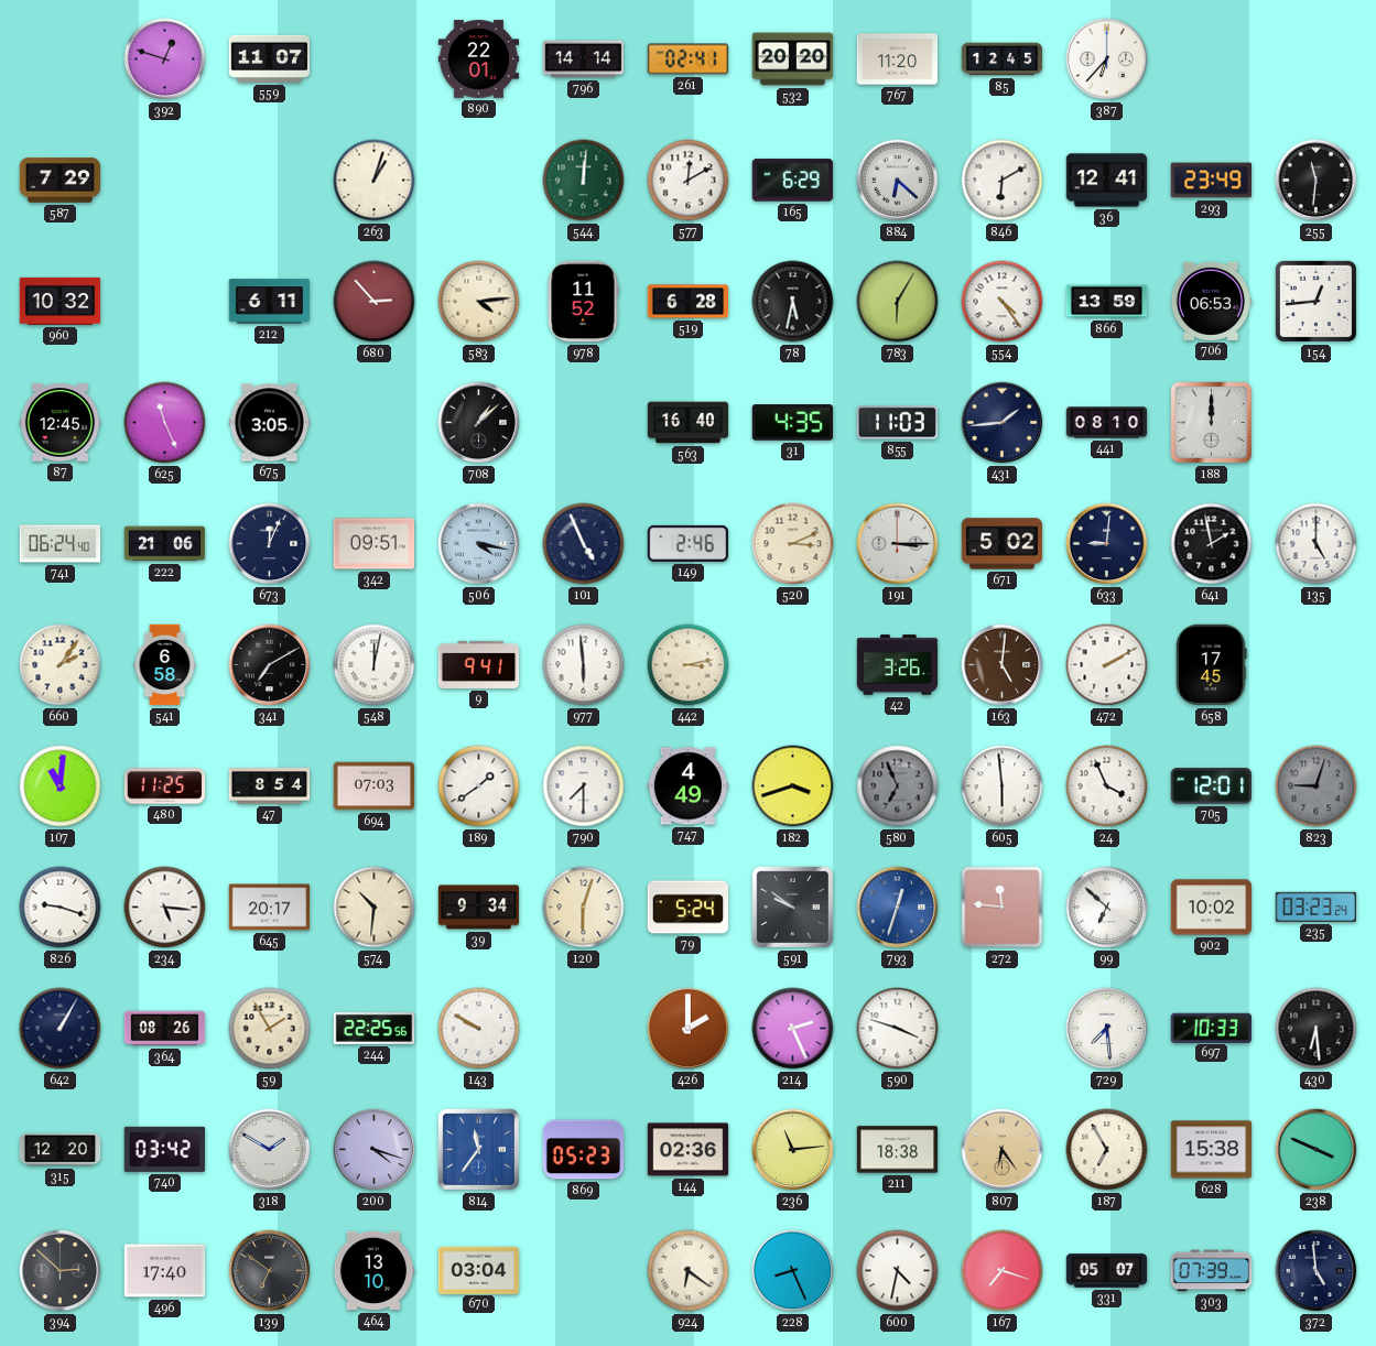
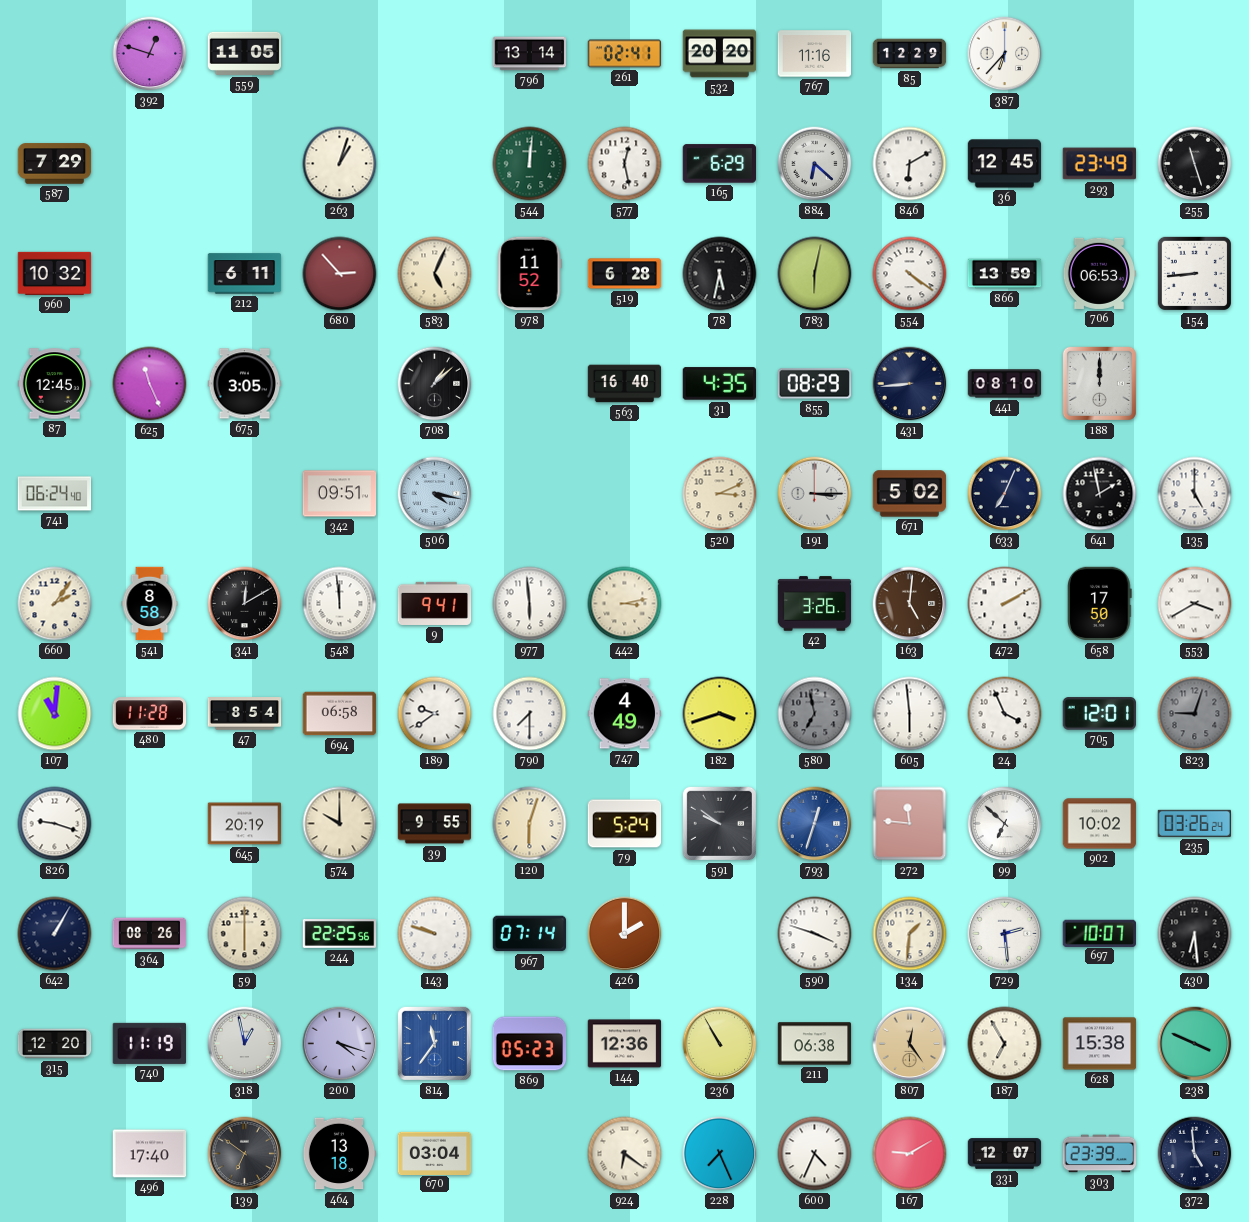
559: 11:07 -> 11:05
890: 22:01 -> none
796: 14:14 -> 13:14
767: 11:20 -> 11:16
85: 12:45 -> 12:29
577: 12:10 -> 12:28
36: 12:41 -> 12:45
255: 11:31 -> 11:27
583: 4:14 -> 5:04
783: 6:05 -> 6:02
554: 4:24 -> 4:21
154: 12:44 -> 8:44
855: 11:03 -> 08:29
431: 1:44 -> 8:44
222: 21:06 -> none
673: 12:04 -> none
101: 4:56 -> none
149: 2:46 -> none
633: 9:01 -> 7:04
541: 6:58 -> 8:58
341: 7:10 -> 12:10
548: 12:02 -> 11:59
658: 17:45 -> 17:50
553: none -> 3:40
480: 11:25 -> 11:28
694: 07:03 -> 06:58
189: 1:39 -> 9:39
580: 6:56 -> 6:58
234: 5:16 -> none
645: 20:17 -> 20:19
574: 10:31 -> 10:00
39: 9:34 -> 9:55
235: 03:23 -> 03:26
59: 1:55 -> 6:00
143: 9:50 -> 9:48
967: none -> 07:14
214: 2:26 -> none
134: none -> 1:31
729: 7:29 -> 2:29
697: 10:33 -> 10:07
740: 03:42 -> 11:19
318: 1:50 -> 12:58
144: 02:36 -> 12:36
236: 11:14 -> 10:55
211: 18:38 -> 06:38
807: 6:24 -> 12:24
394: 2:52 -> none
464: 13:10 -> 13:18
228: 8:26 -> 7:26
600: 4:32 -> 4:34
167: 7:18 -> 9:10
331: 05:07 -> 12:07
303: 07:39 -> 23:39
